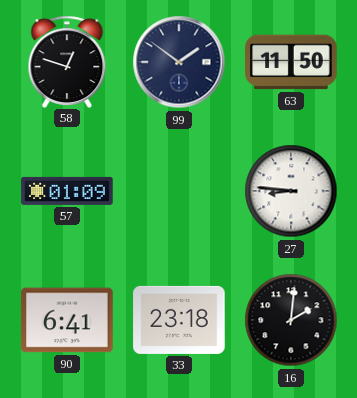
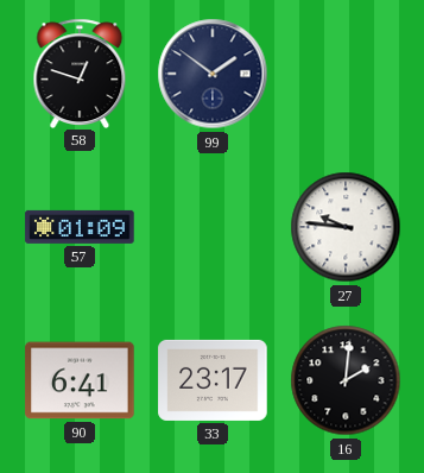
63: 11:50 -> none
27: 8:46 -> 9:46
33: 23:18 -> 23:17
